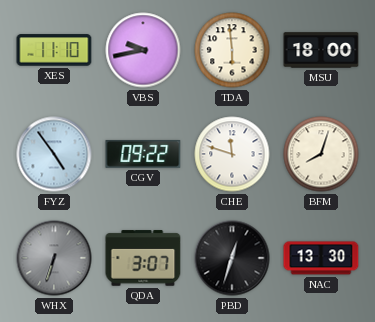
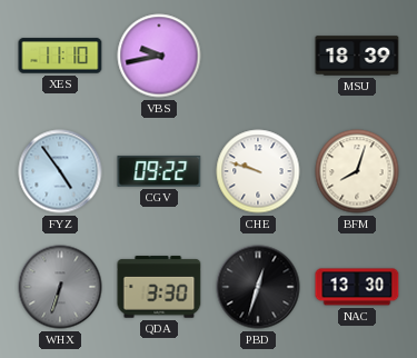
TDA: 5:59 -> none
MSU: 18:00 -> 18:39
CHE: 11:48 -> 9:48
QDA: 3:07 -> 3:30
